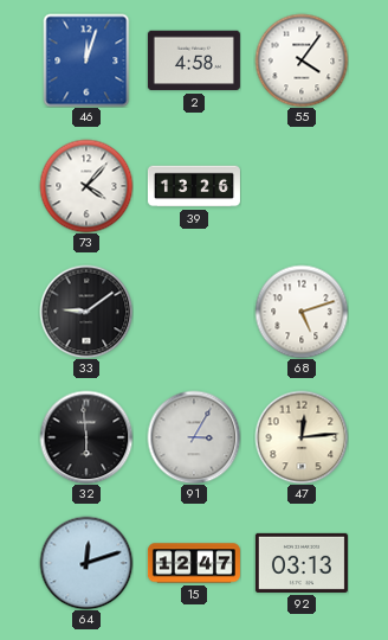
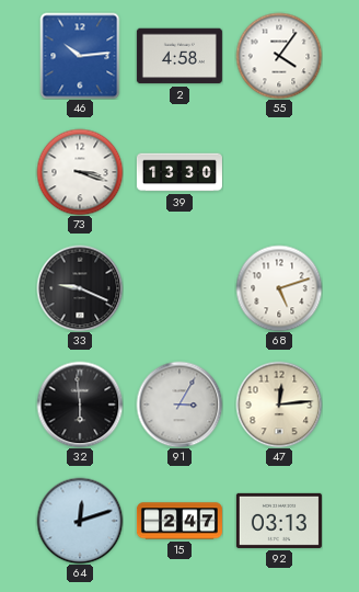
46: 12:03 -> 10:14
73: 4:07 -> 3:18
39: 13:26 -> 13:30
33: 9:09 -> 9:19
15: 12:47 -> 2:47
